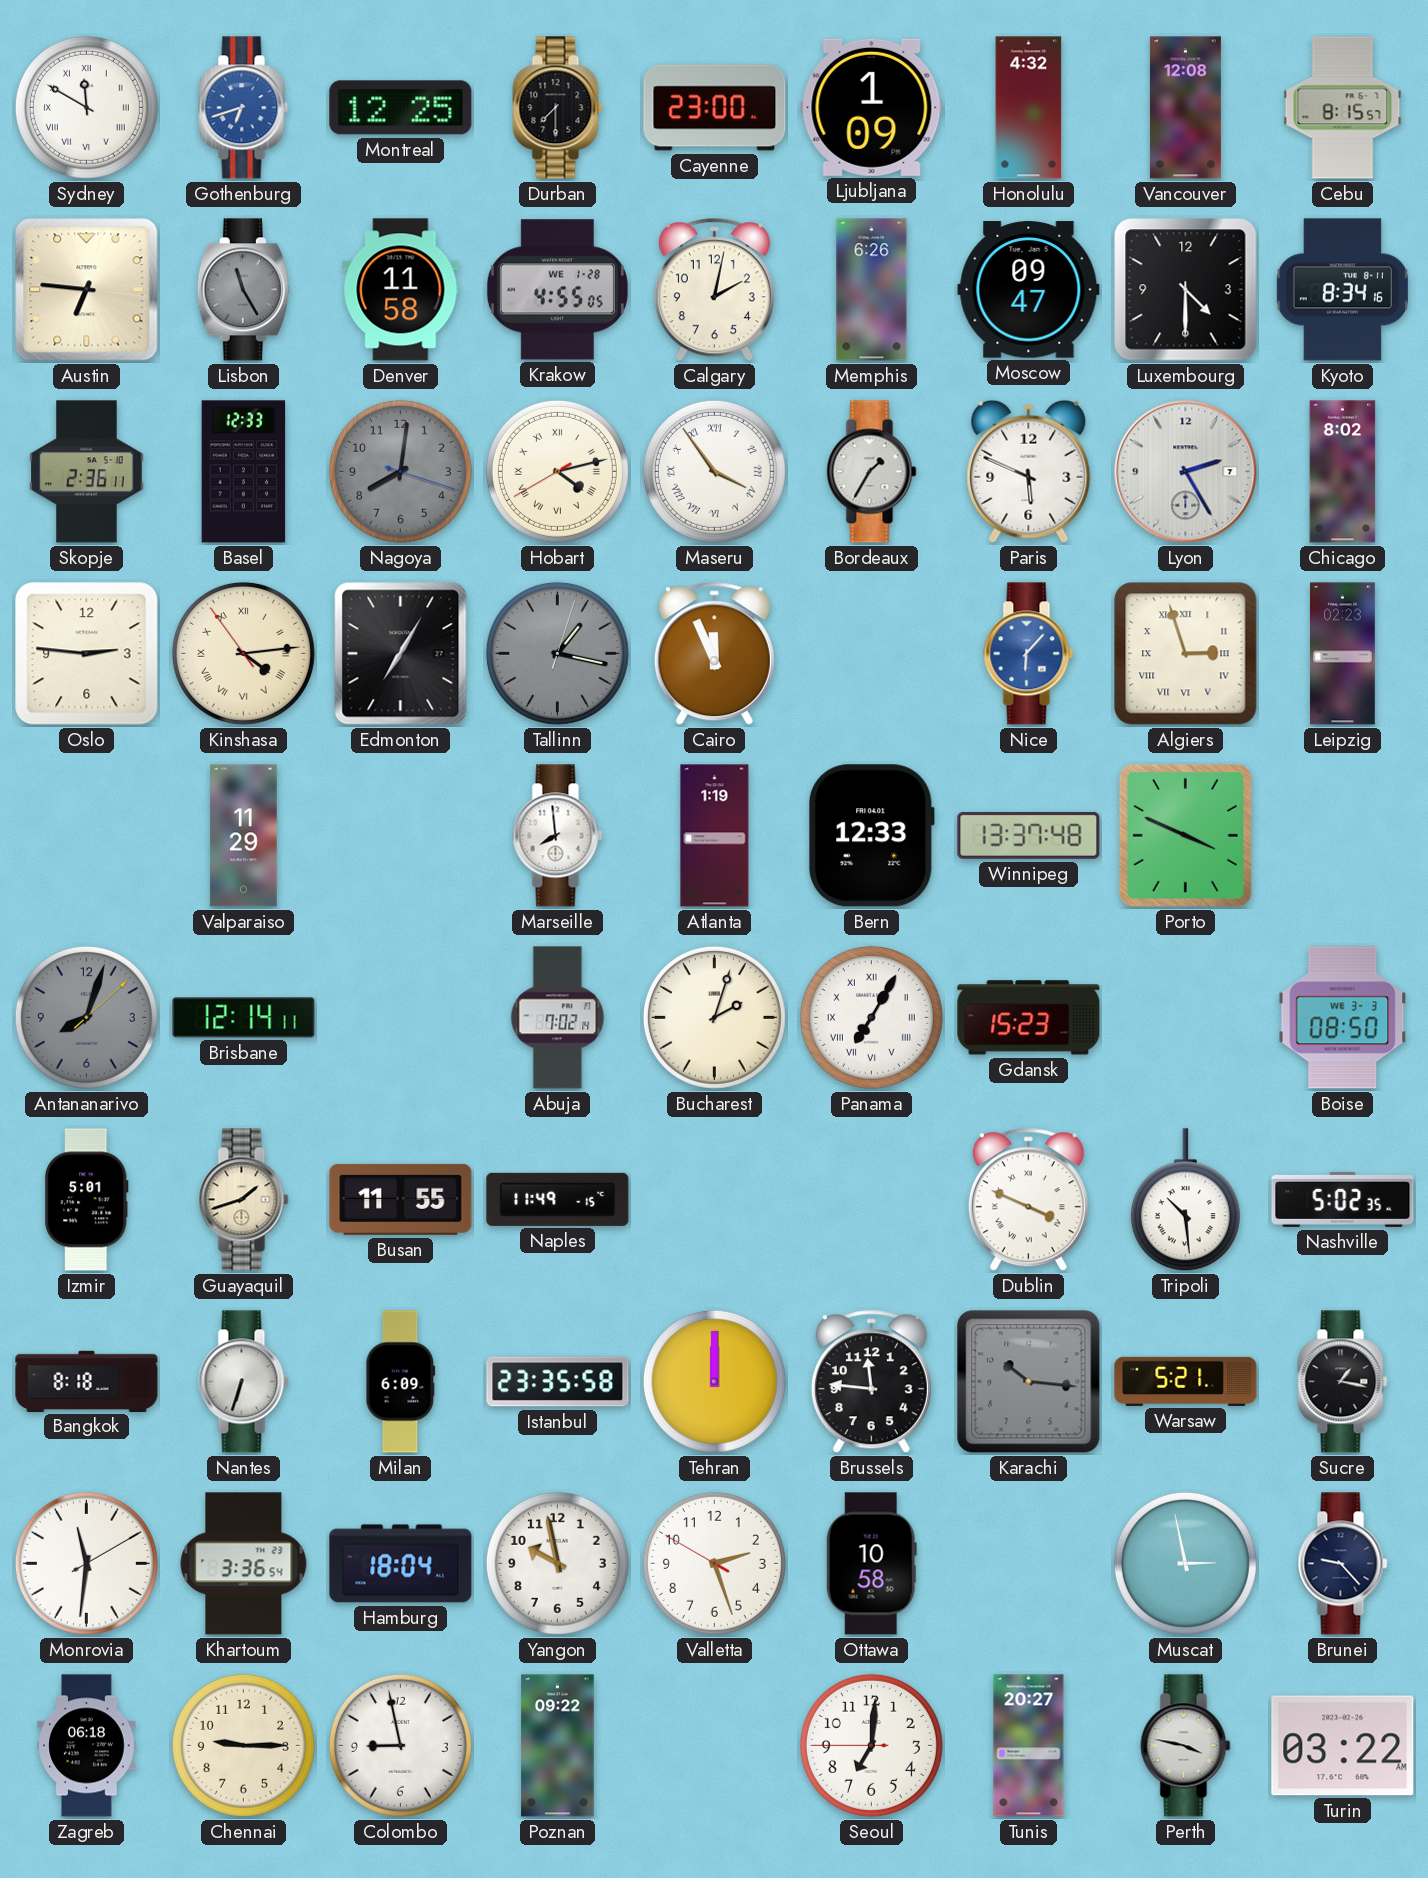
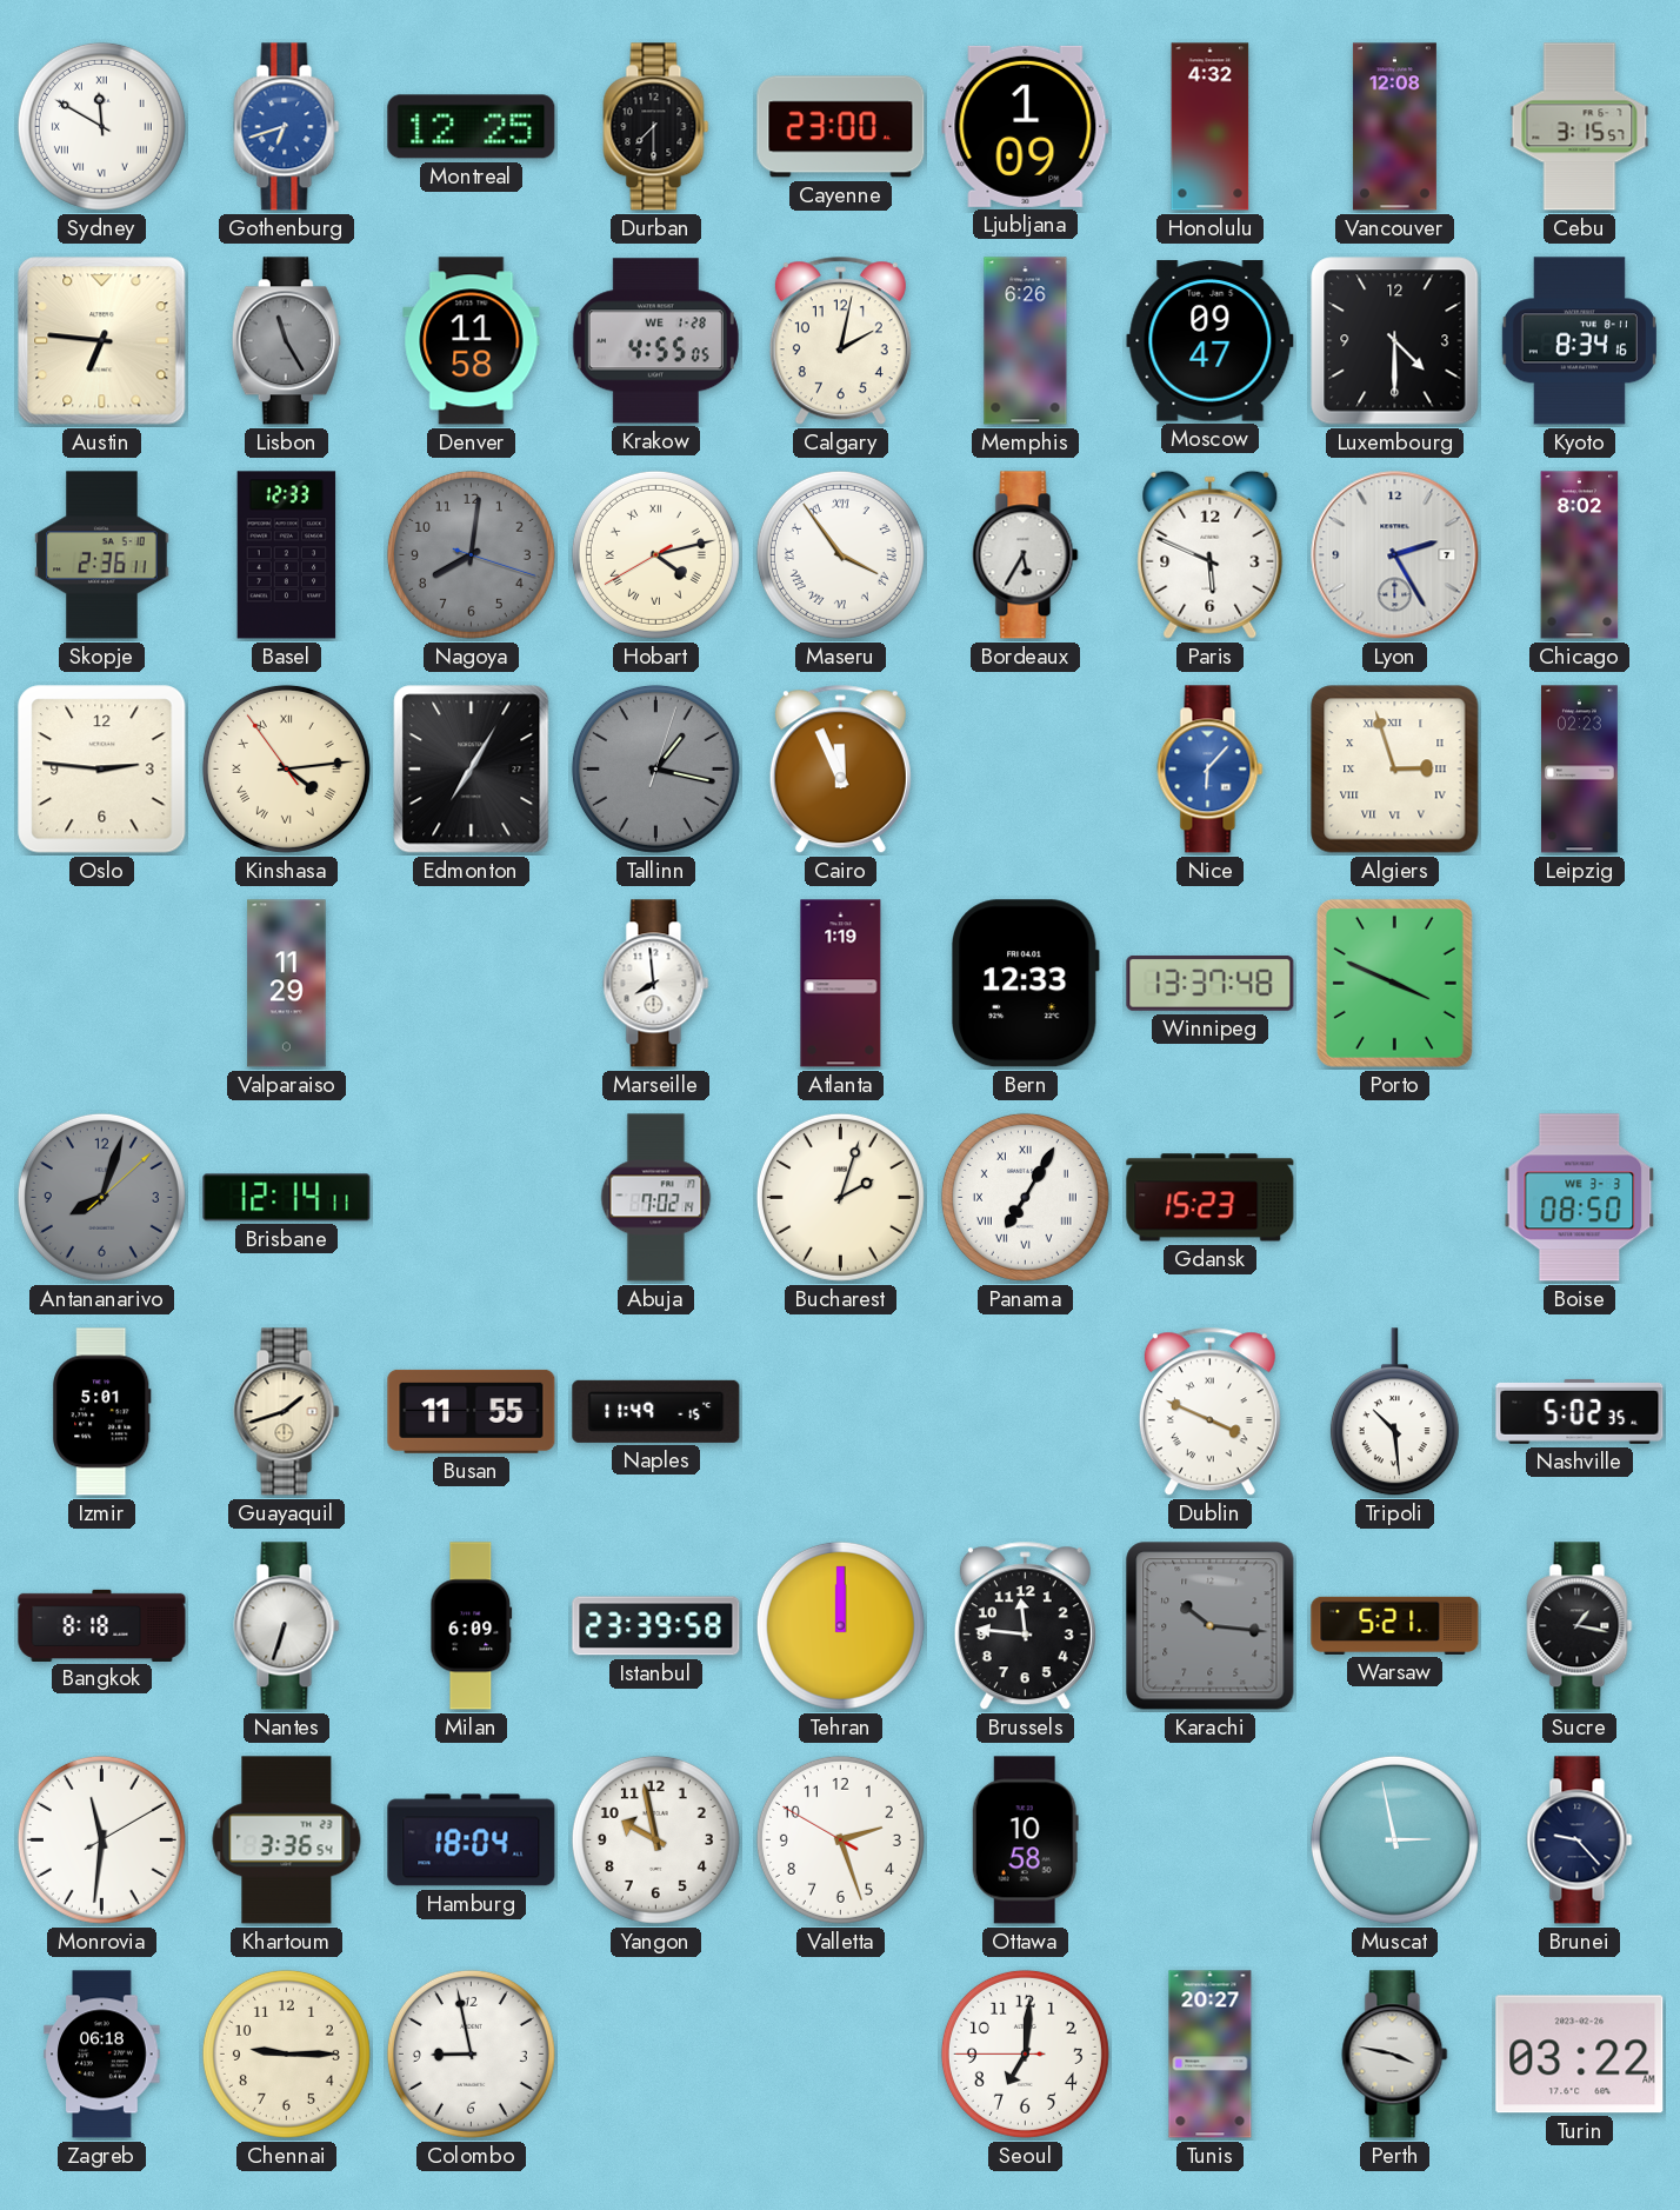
Cebu: 8:15 -> 3:15
Bordeaux: 1:35 -> 5:35
Istanbul: 23:35 -> 23:39
Poznan: 09:22 -> none
